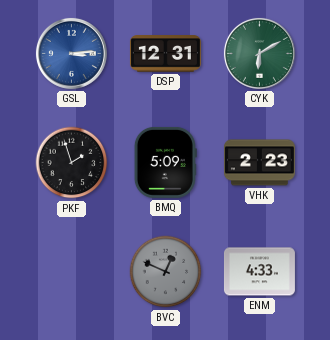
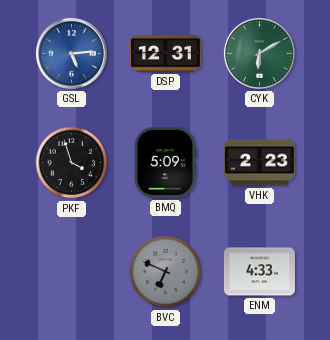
GSL: 3:14 -> 5:14
PKF: 1:57 -> 3:57
BVC: 12:49 -> 6:49
